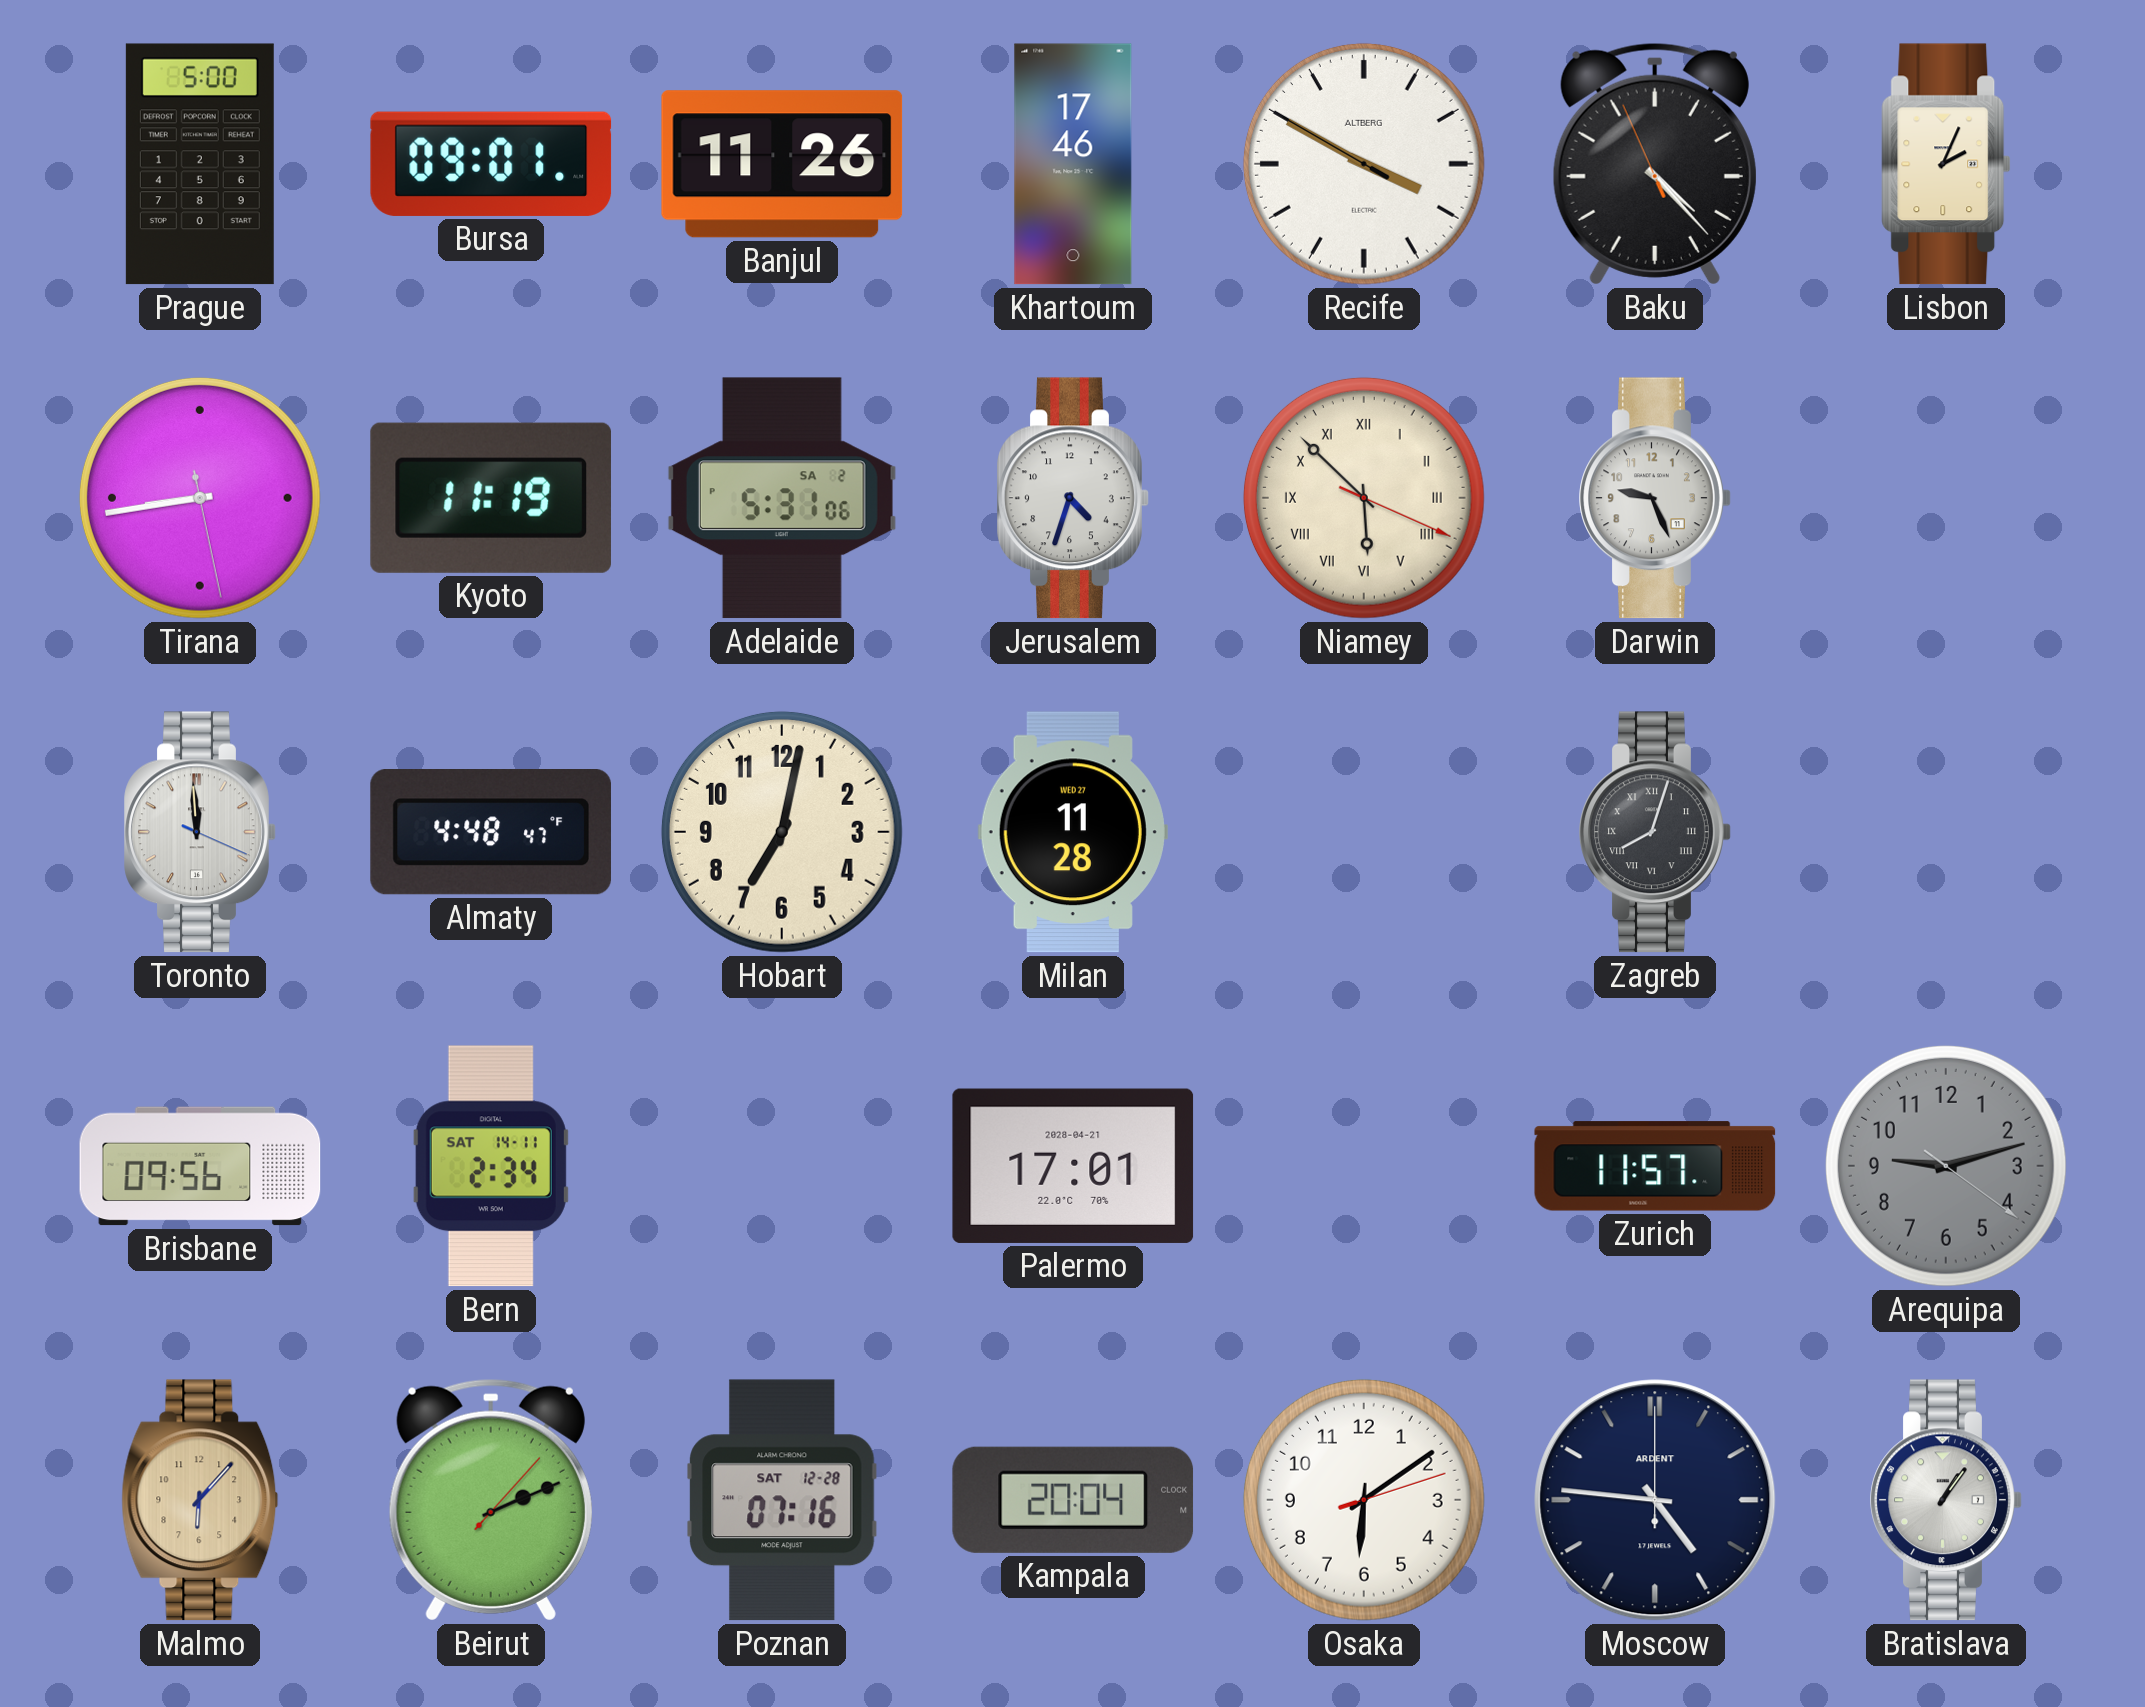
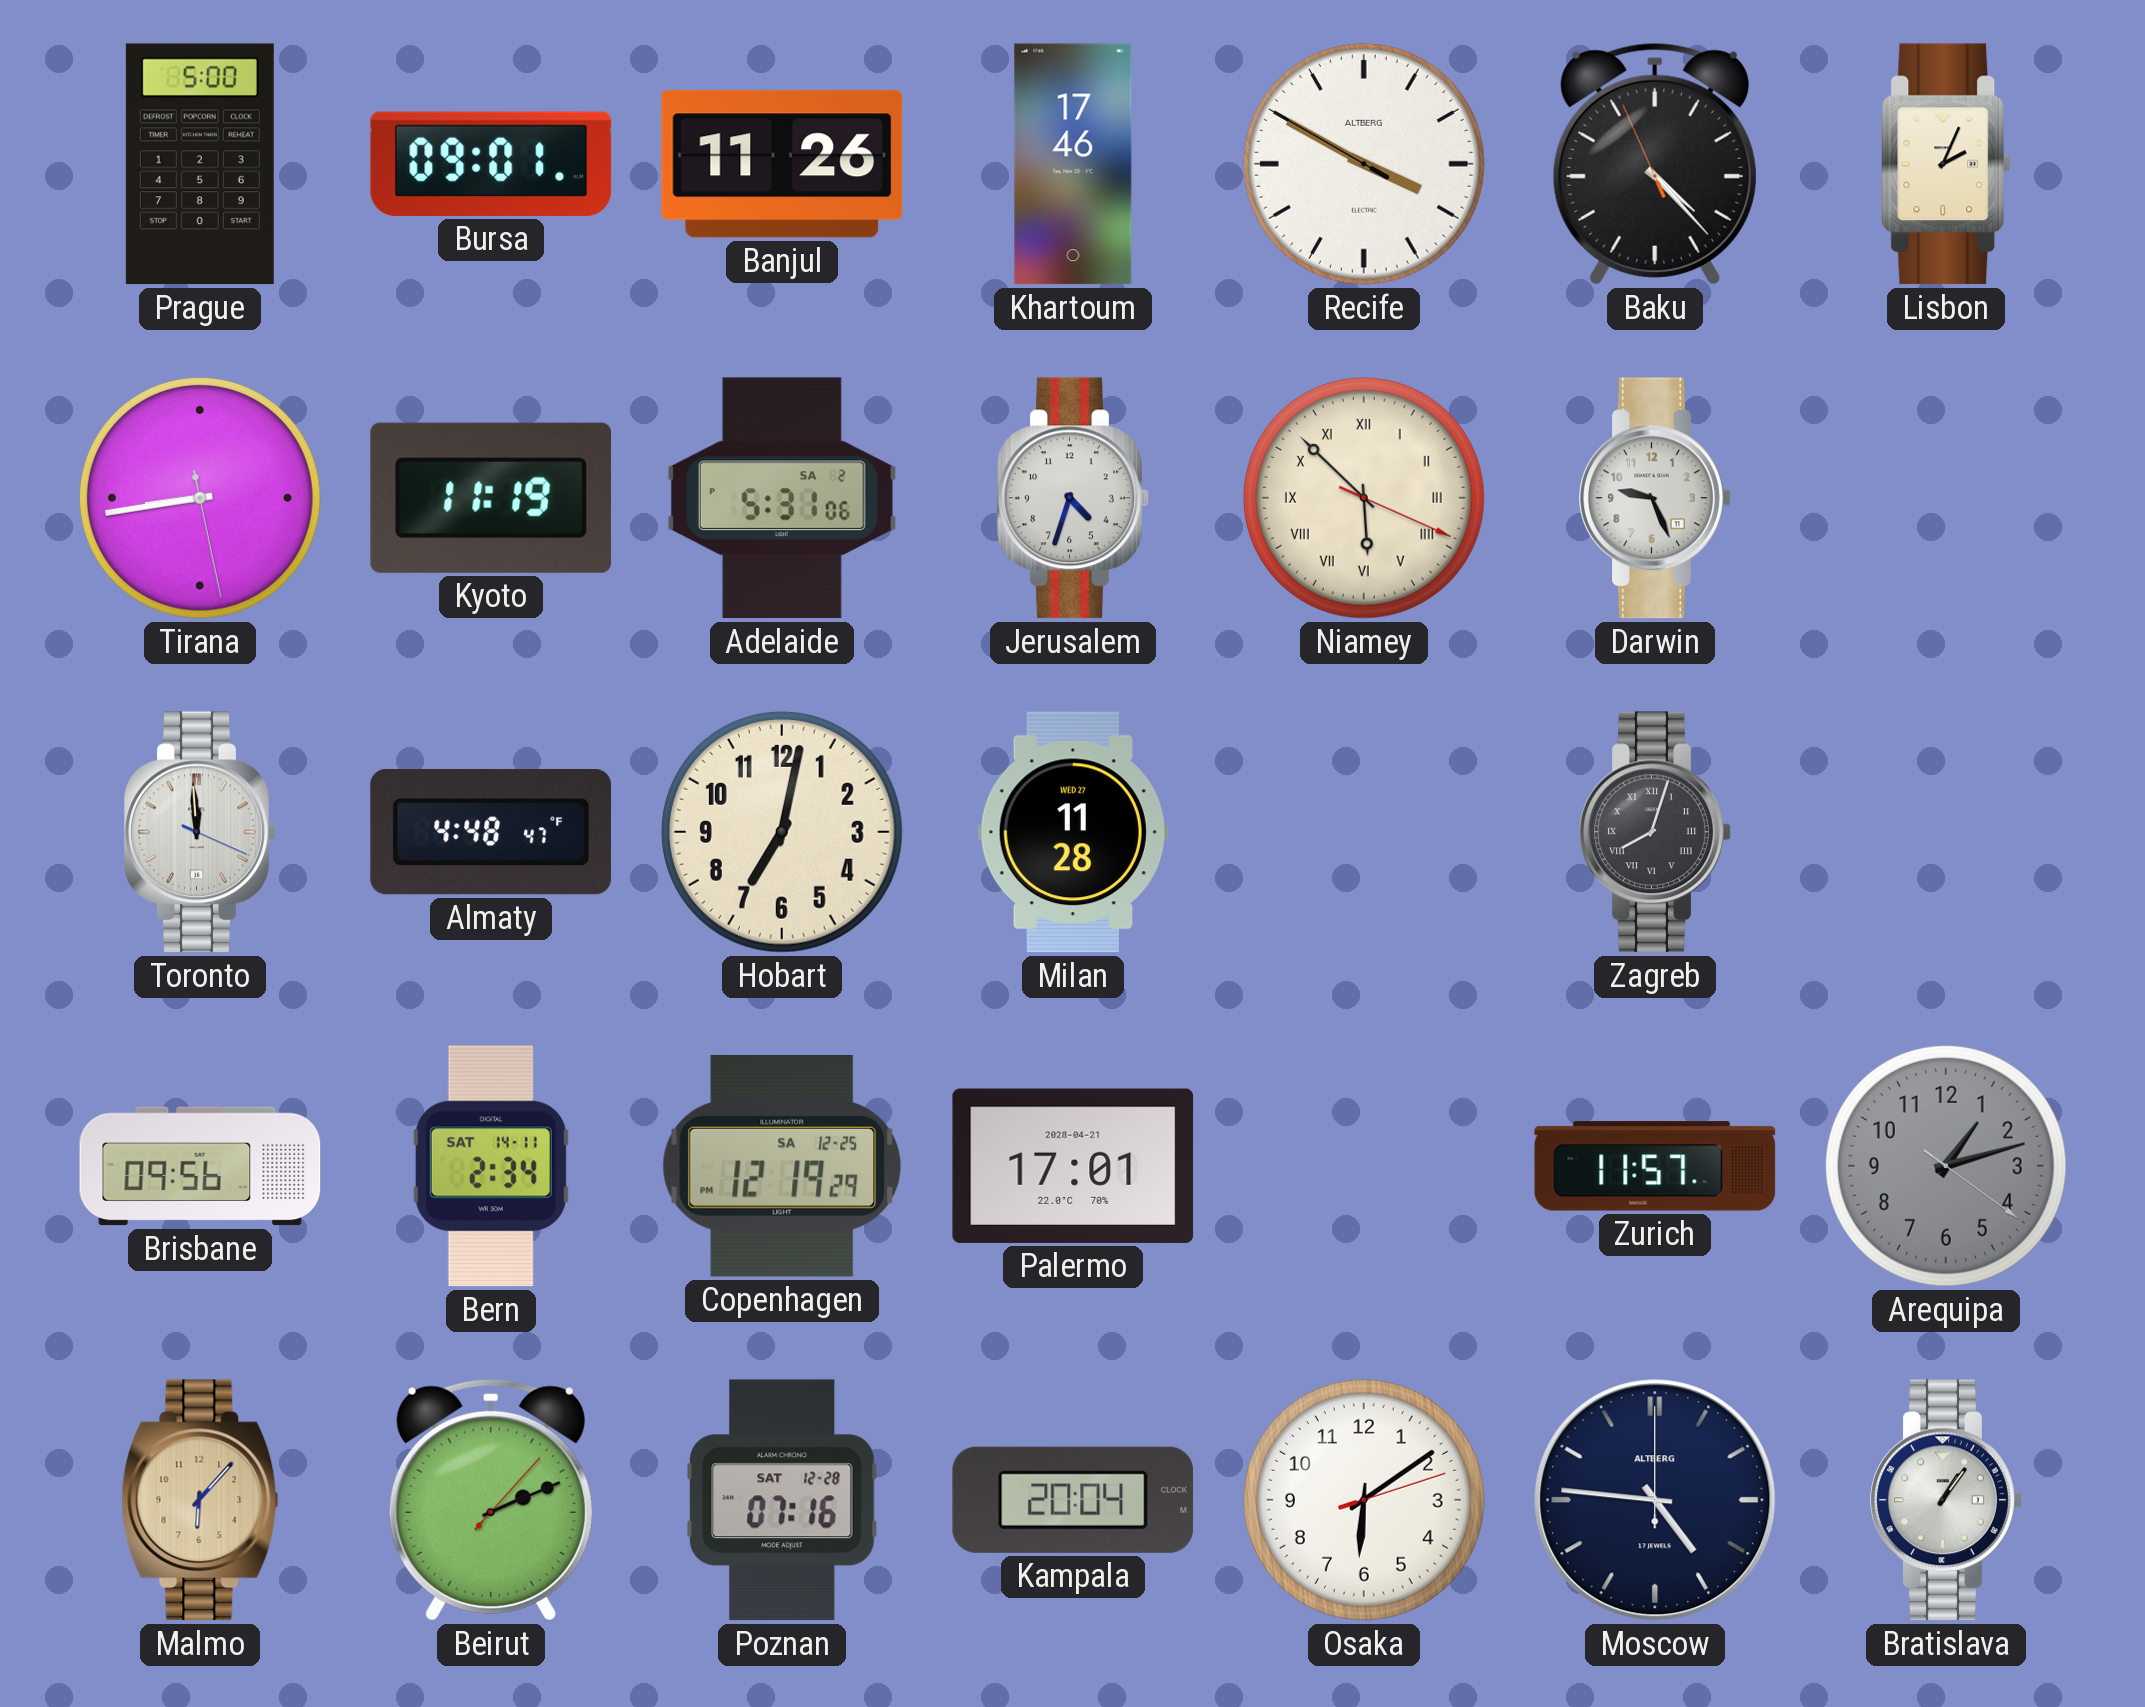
Copenhagen: none -> 12:19
Arequipa: 9:12 -> 1:12
Moscow brand: ARDENT -> ALTBERG
